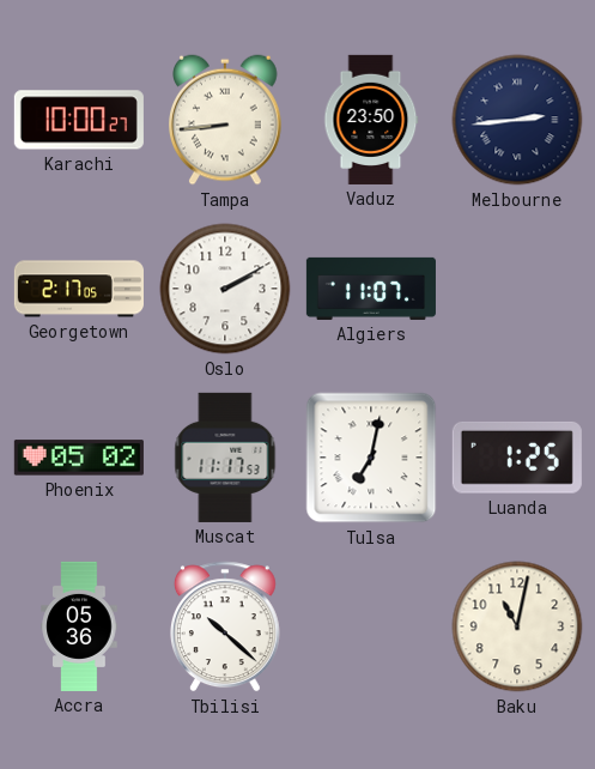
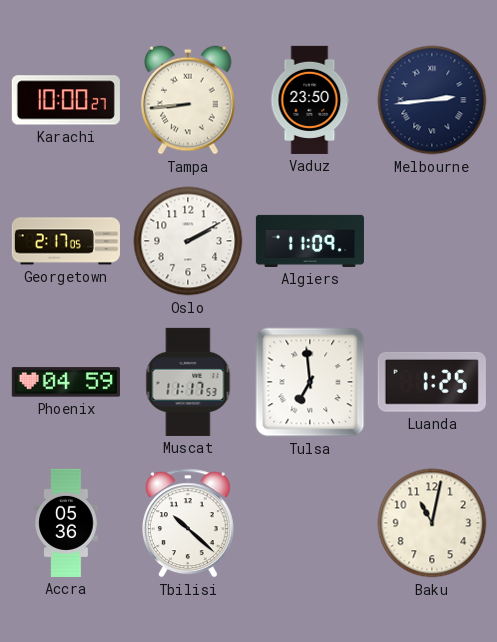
Algiers: 11:07 -> 11:09
Phoenix: 05:02 -> 04:59
Tulsa: 7:02 -> 6:59
